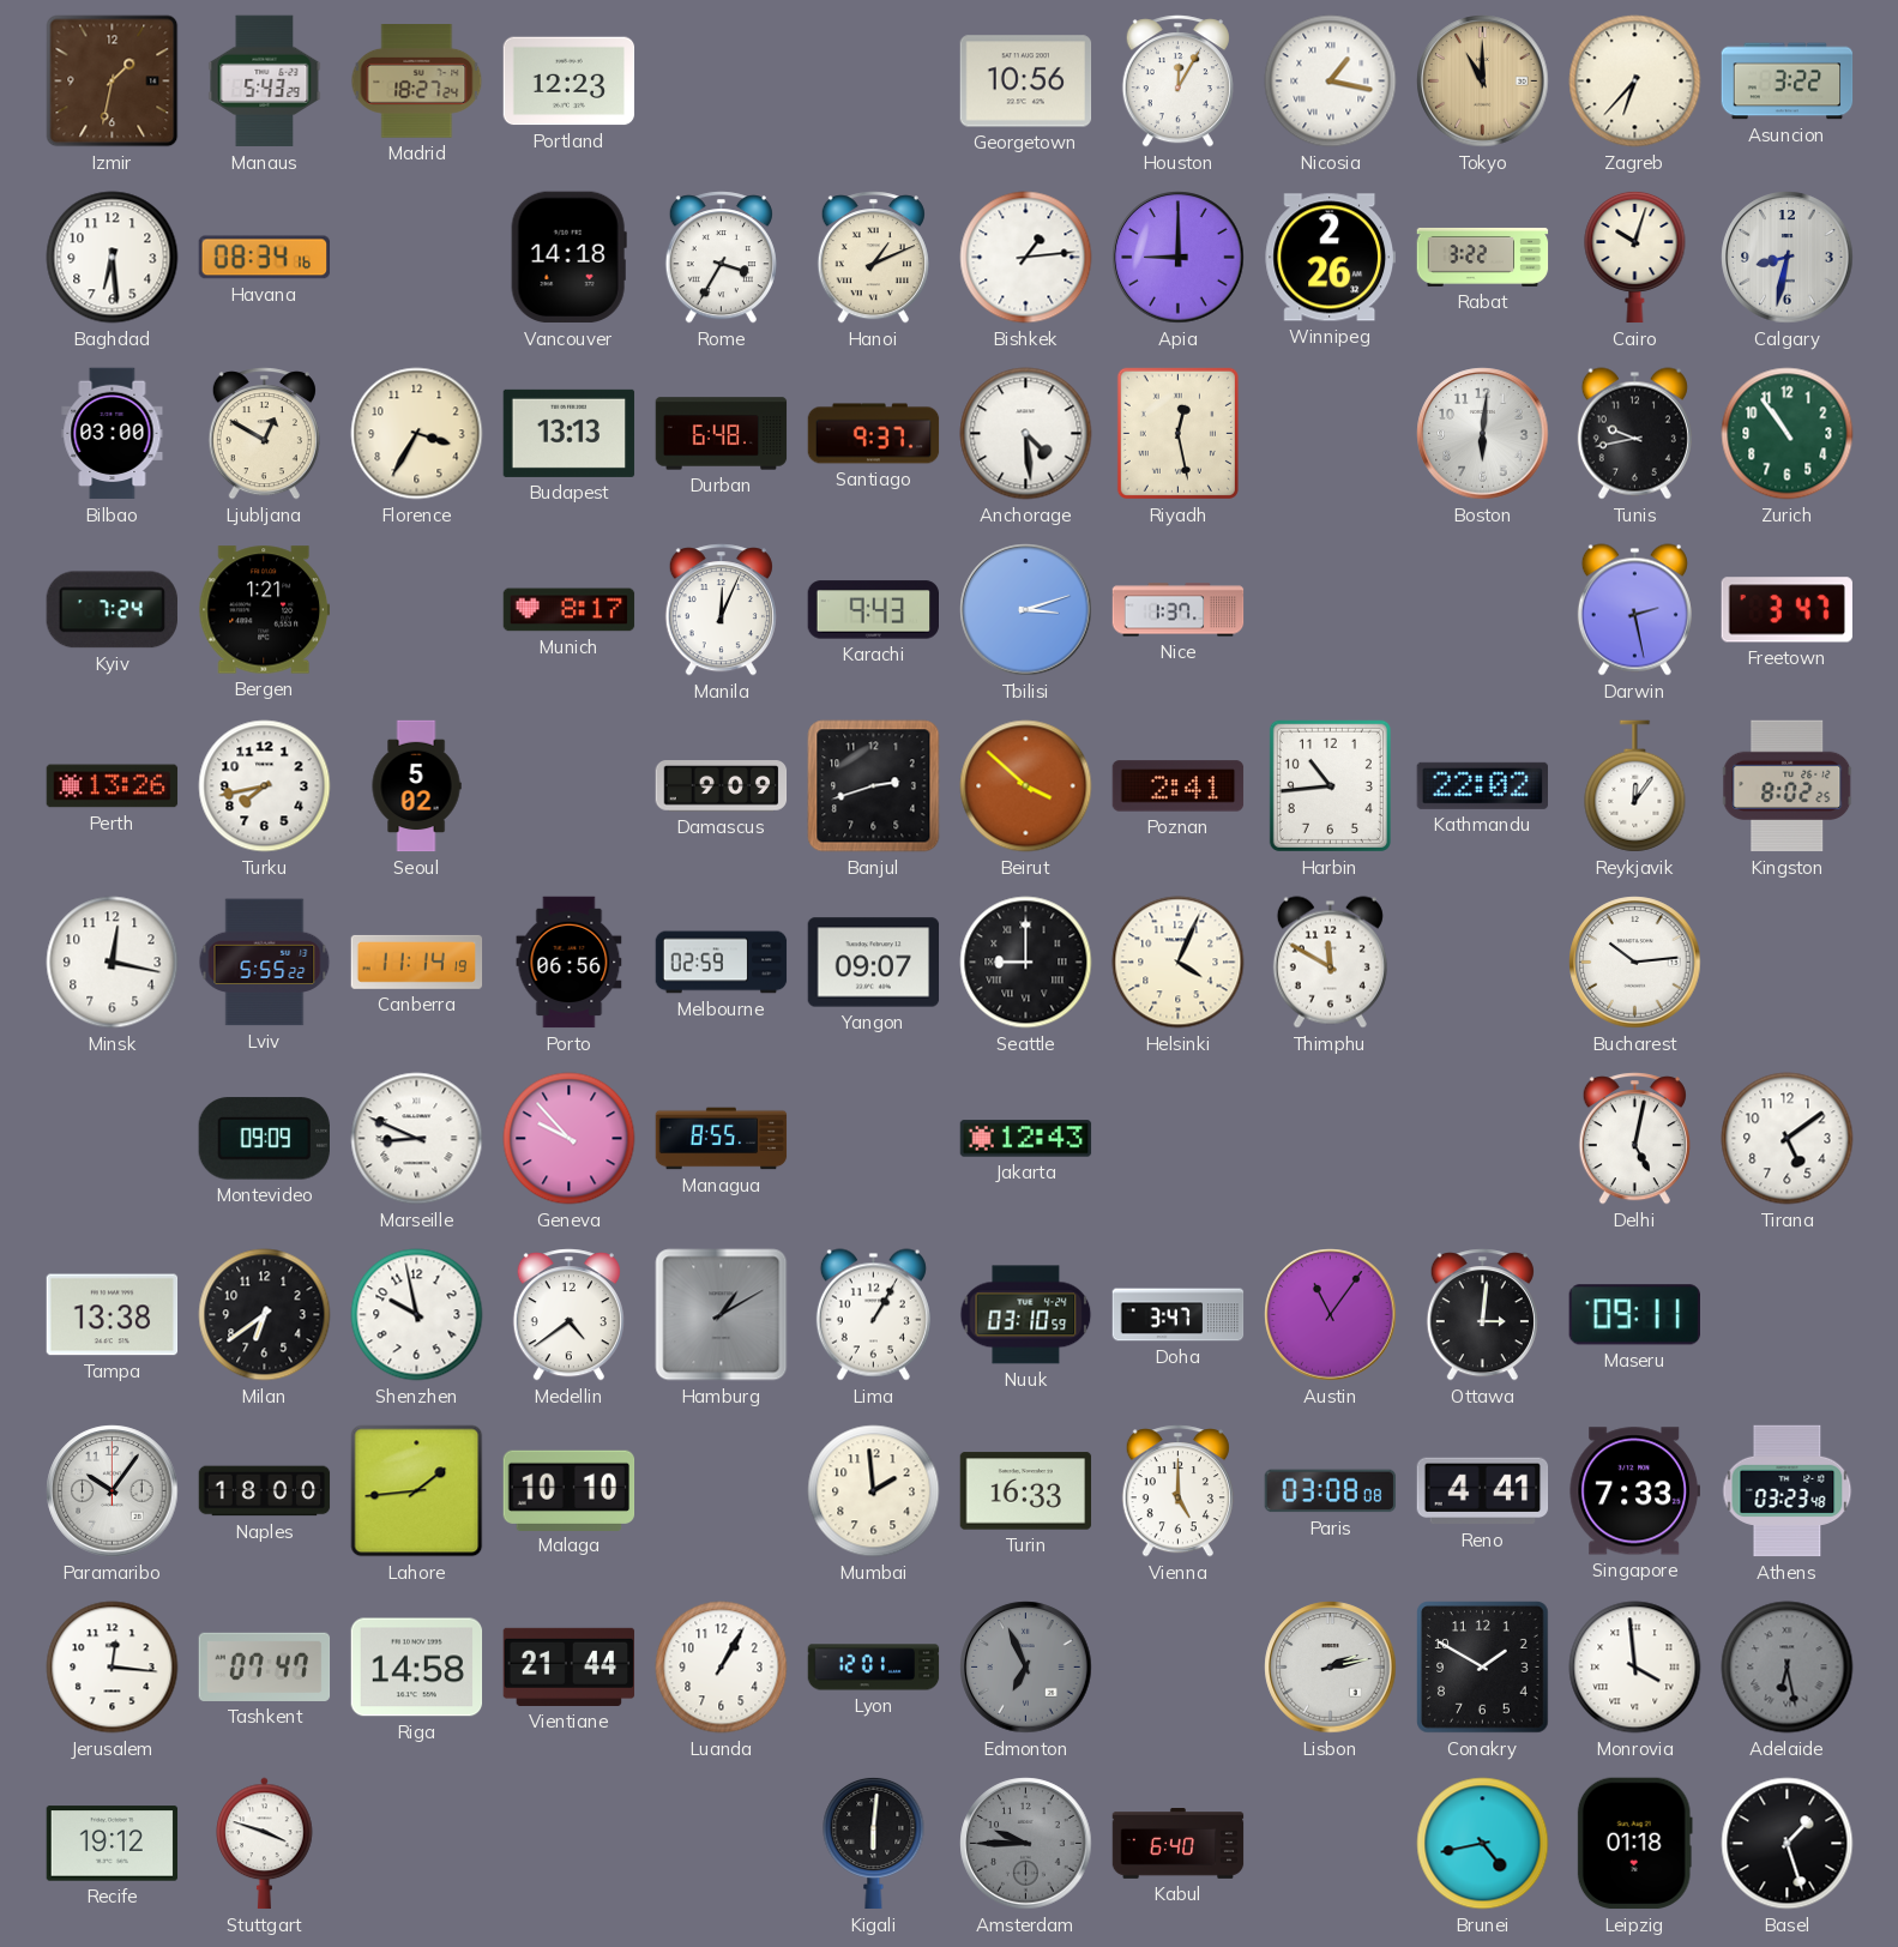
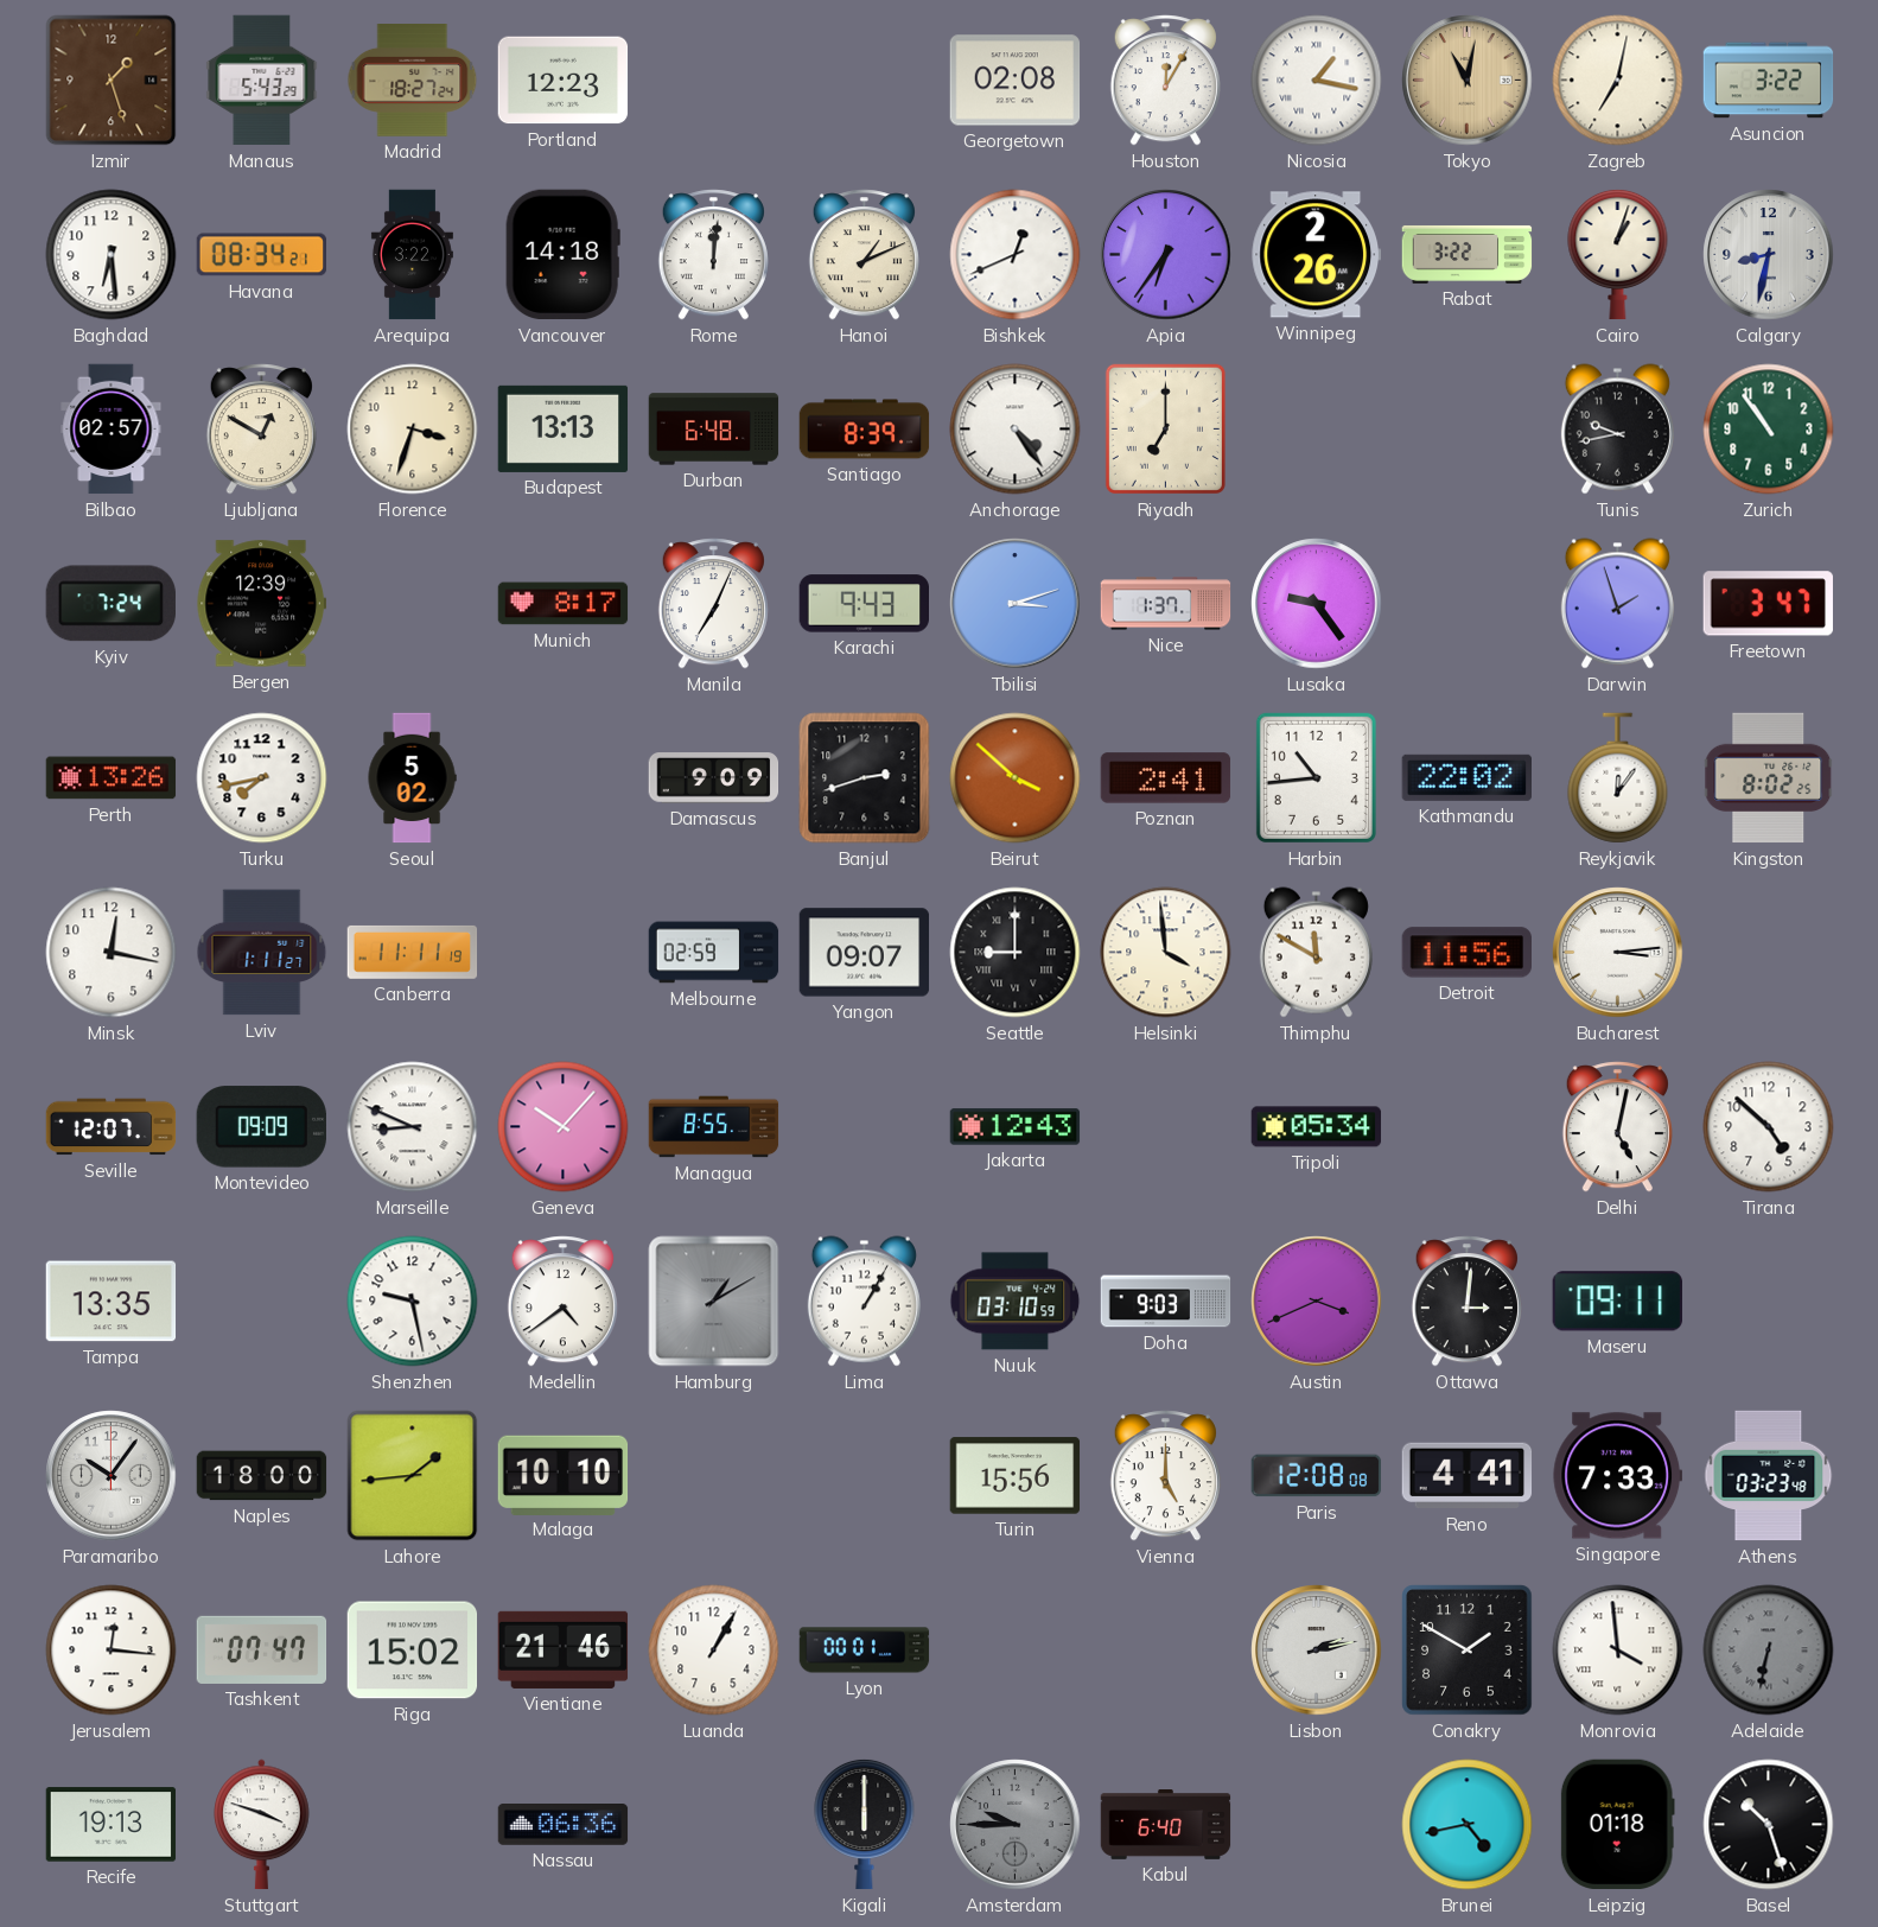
Izmir: 1:32 -> 1:27
Georgetown: 10:56 -> 02:08
Tokyo: 11:00 -> 11:02
Zagreb: 6:37 -> 7:02
Havana: 08:34:16 -> 08:34:21
Arequipa: none -> 3:22
Rome: 3:35 -> 12:01
Bishkek: 1:14 -> 12:41
Apia: 9:00 -> 6:36
Cairo: 10:03 -> 1:03
Bilbao: 03:00 -> 02:57
Florence: 3:35 -> 3:33
Santiago: 9:37 -> 8:39
Anchorage: 4:29 -> 4:24
Riyadh: 12:28 -> 7:00
Boston: 6:01 -> none
Bergen: 1:21 -> 12:39
Manila: 12:04 -> 7:04
Lusaka: none -> 9:24
Darwin: 2:28 -> 1:57
Lviv: 5:55 -> 1:11
Canberra: 11:14 -> 11:11
Porto: 06:56 -> none
Helsinki: 4:04 -> 3:59
Detroit: none -> 11:56
Bucharest: 10:14 -> 3:14
Seville: none -> 12:07
Geneva: 9:53 -> 10:07
Tripoli: none -> 05:34
Tirana: 5:09 -> 4:52
Tampa: 13:38 -> 13:35
Milan: 6:39 -> none
Shenzhen: 9:58 -> 9:28
Doha: 3:47 -> 9:03
Austin: 11:06 -> 3:41
Mumbai: 1:59 -> none
Turin: 16:33 -> 15:56
Paris: 03:08 -> 12:08
Riga: 14:58 -> 15:02
Vientiane: 21:44 -> 21:46
Lyon: 12:01 -> 00:01
Edmonton: 6:56 -> none
Adelaide: 6:28 -> 6:32
Recife: 19:12 -> 19:13
Nassau: none -> 06:36
Kigali: 6:01 -> 6:00
Basel: 1:27 -> 10:27
